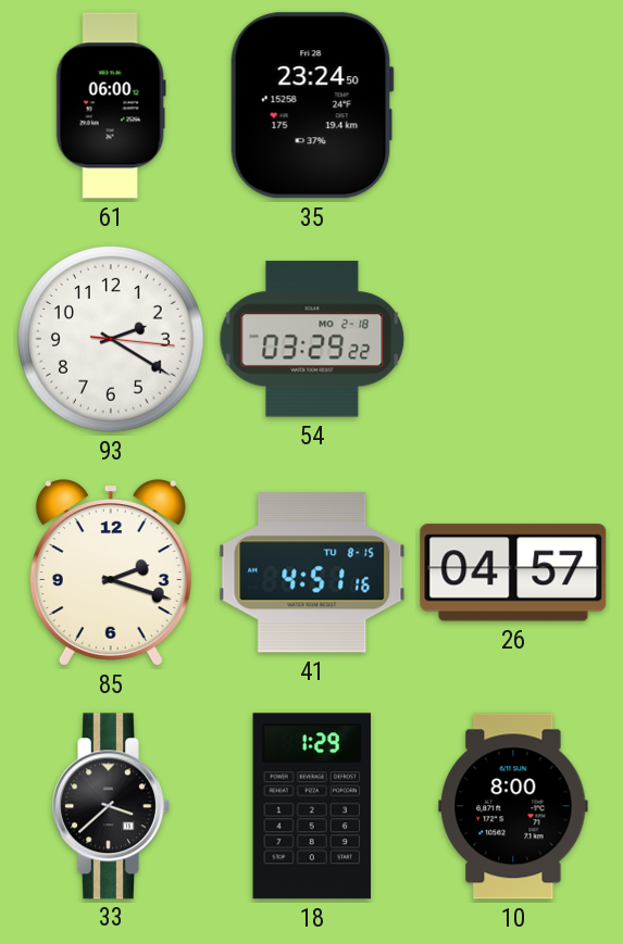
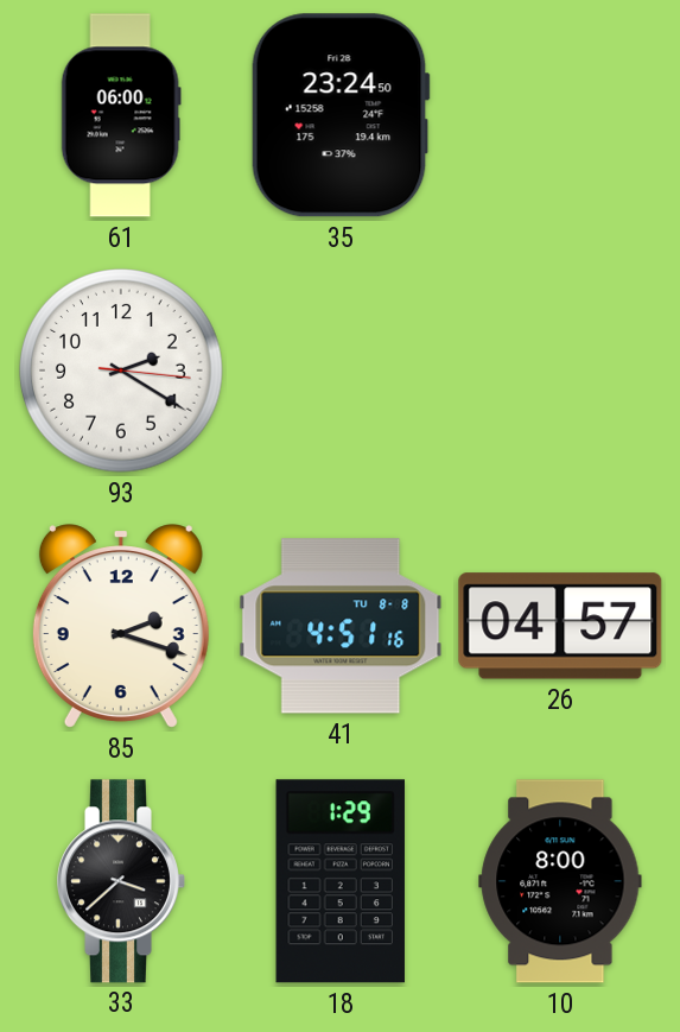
54: 03:29 -> none
41 date: TU 8-15 -> TU 8-8
